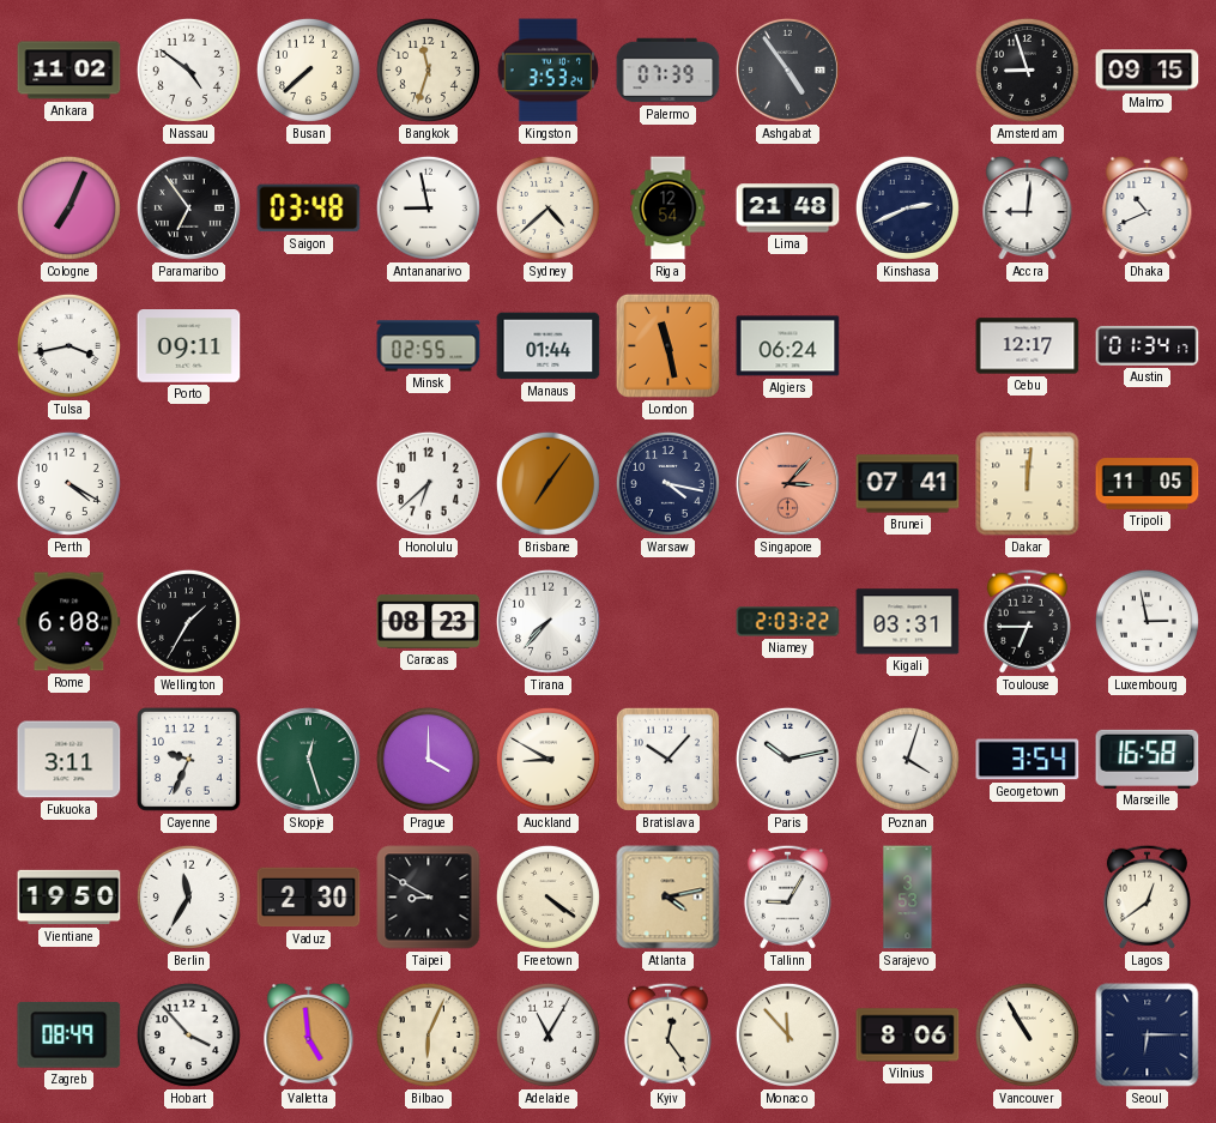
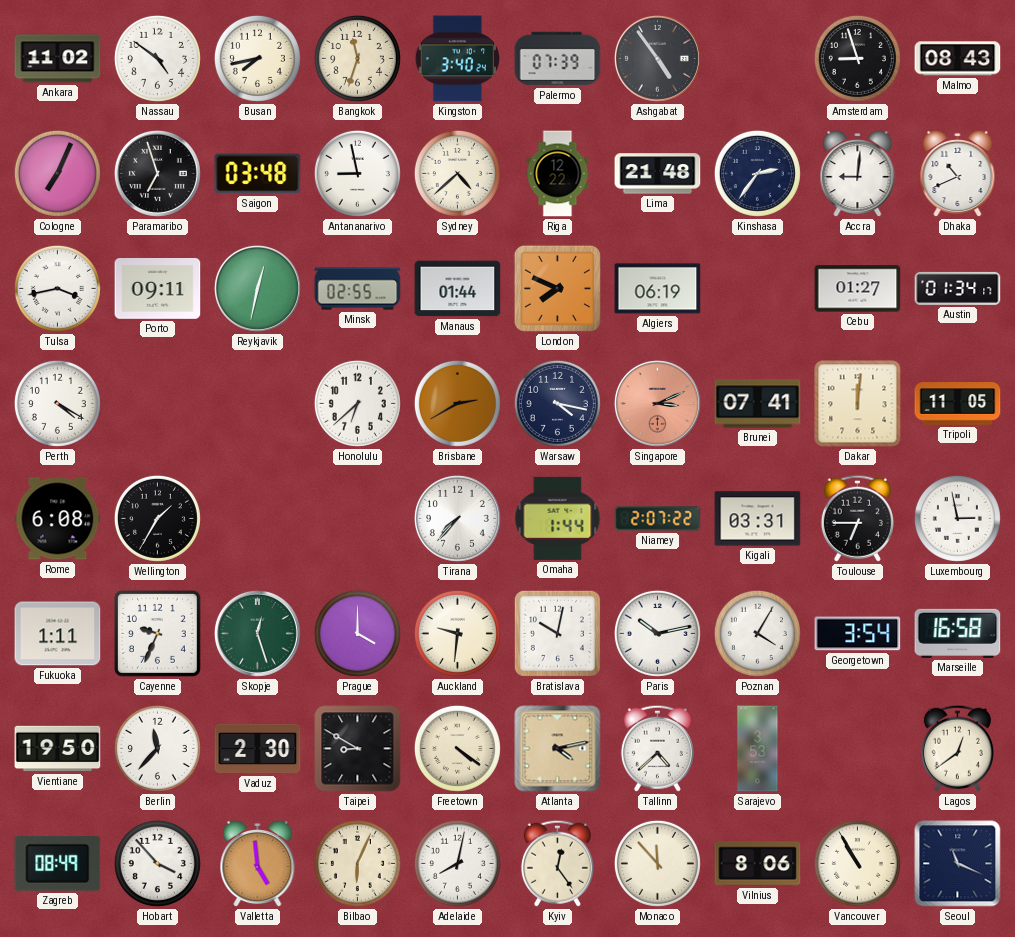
Busan: 7:38 -> 7:43
Kingston: 3:53 -> 3:40
Malmo: 09:15 -> 08:43
Paramaribo: 6:54 -> 6:57
Riga: 12:54 -> 12:22
Kinshasa: 2:41 -> 2:36
Reykjavik: none -> 12:32
London: 11:28 -> 7:49
Algiers: 06:24 -> 06:19
Cebu: 12:17 -> 01:27
Brisbane: 7:06 -> 2:40
Singapore: 3:07 -> 3:11
Caracas: 08:23 -> none
Omaha: none -> 1:44
Niamey: 2:03 -> 2:07
Fukuoka: 3:11 -> 1:11
Auckland: 8:50 -> 9:31
Bratislava: 10:07 -> 10:02
Poznan: 4:03 -> 4:05
Berlin: 11:35 -> 11:37
Tallinn: 9:05 -> 4:38
Adelaide: 11:05 -> 8:02
Seoul: 6:15 -> 11:19
